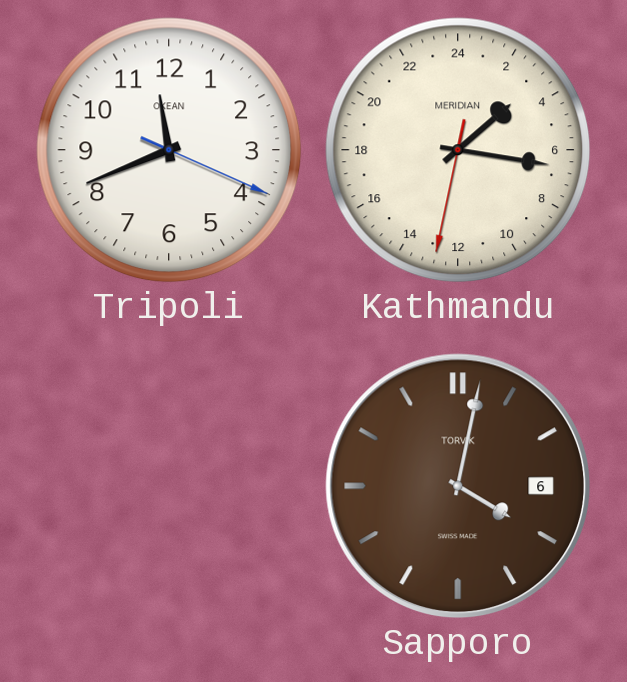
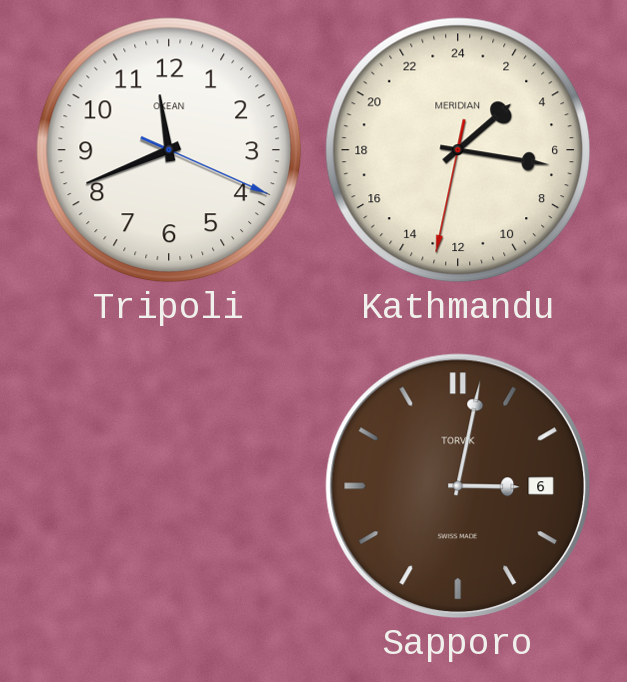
Sapporo: 4:02 -> 3:02
